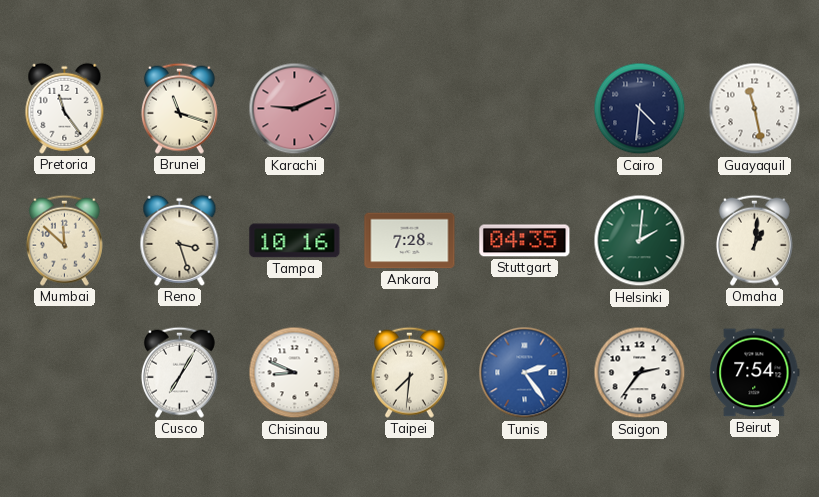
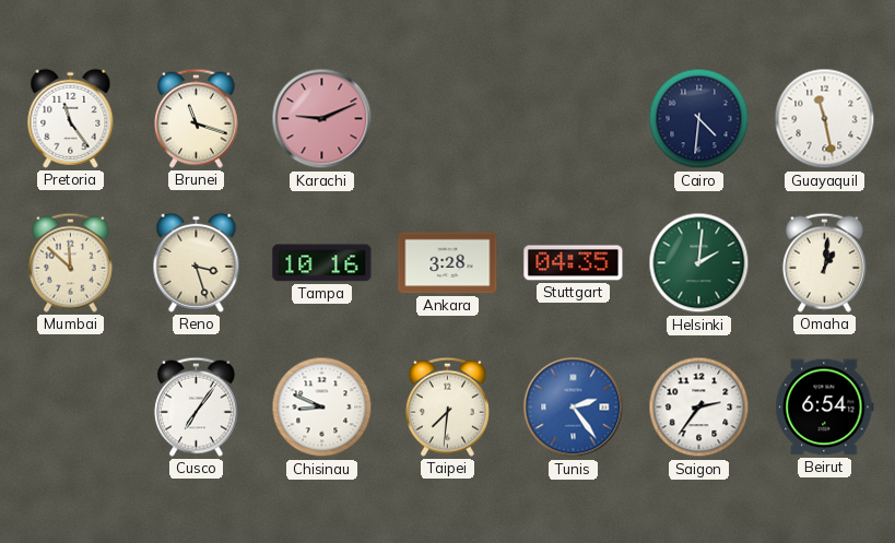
Ankara: 7:28 -> 3:28
Cusco: 7:05 -> 7:06
Beirut: 7:54 -> 6:54
